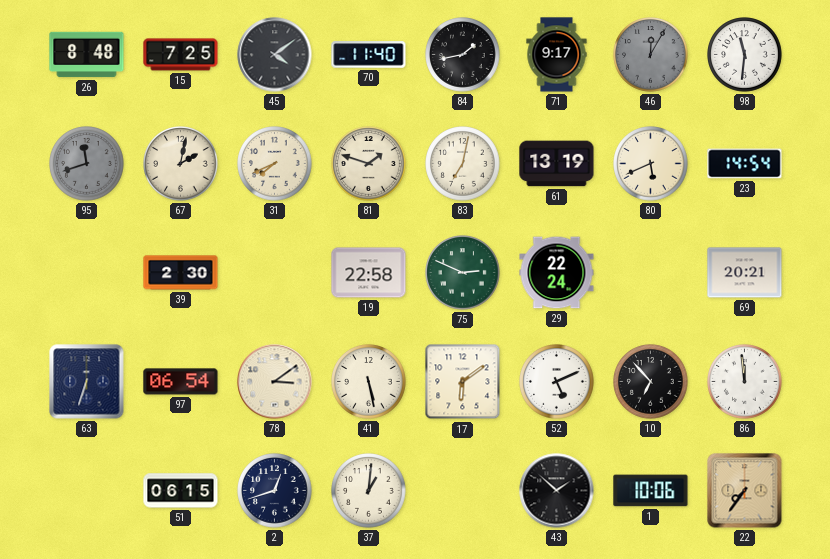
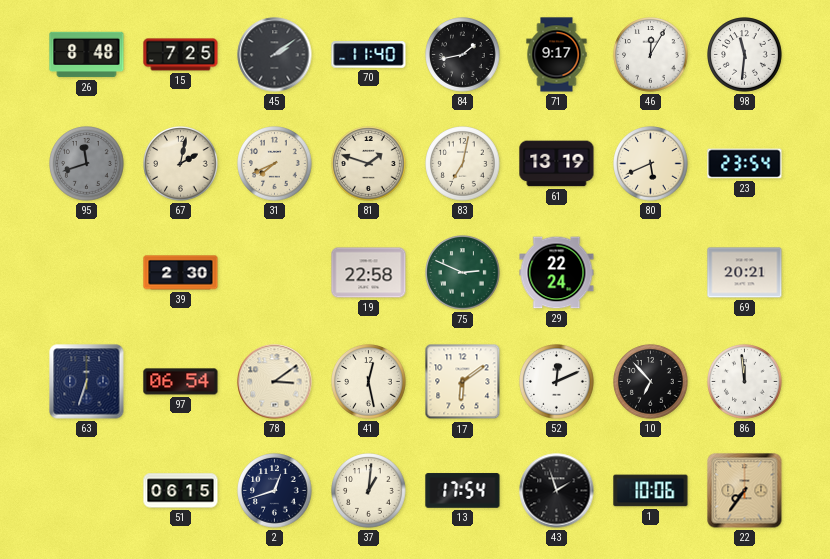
45: 4:09 -> 2:09
46 dial: grey -> white
23: 14:54 -> 23:54
41: 5:28 -> 12:28
52: 5:11 -> 12:11
13: none -> 17:54
43: 1:52 -> 1:57
